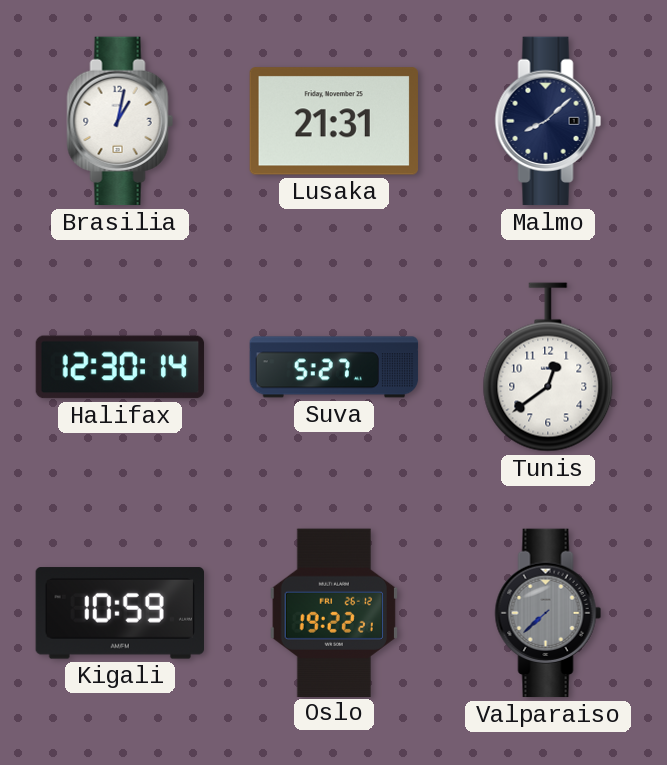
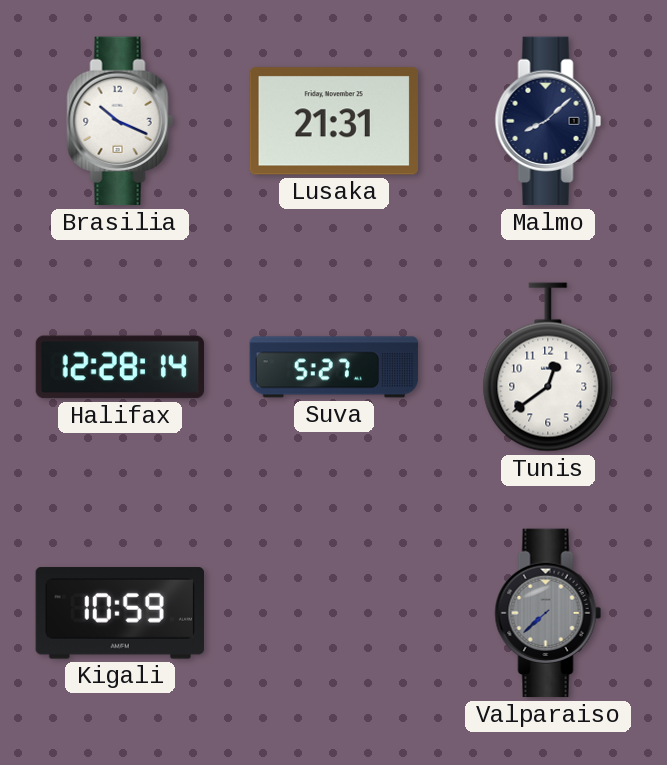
Brasilia: 1:02 -> 10:19
Halifax: 12:30 -> 12:28
Oslo: 19:22 -> none
